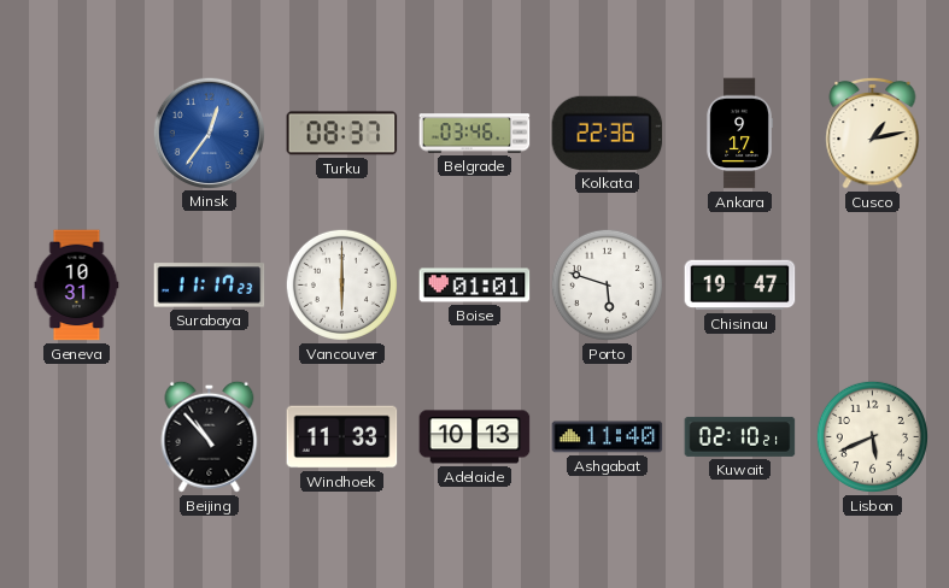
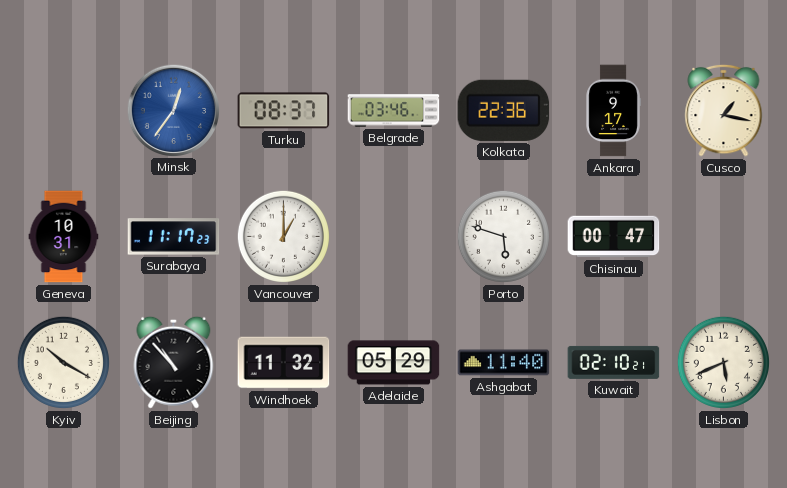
Cusco: 1:13 -> 1:17
Vancouver: 6:00 -> 1:00
Boise: 01:01 -> none
Chisinau: 19:47 -> 00:47
Kyiv: none -> 10:20
Windhoek: 11:33 -> 11:32
Adelaide: 10:13 -> 05:29
